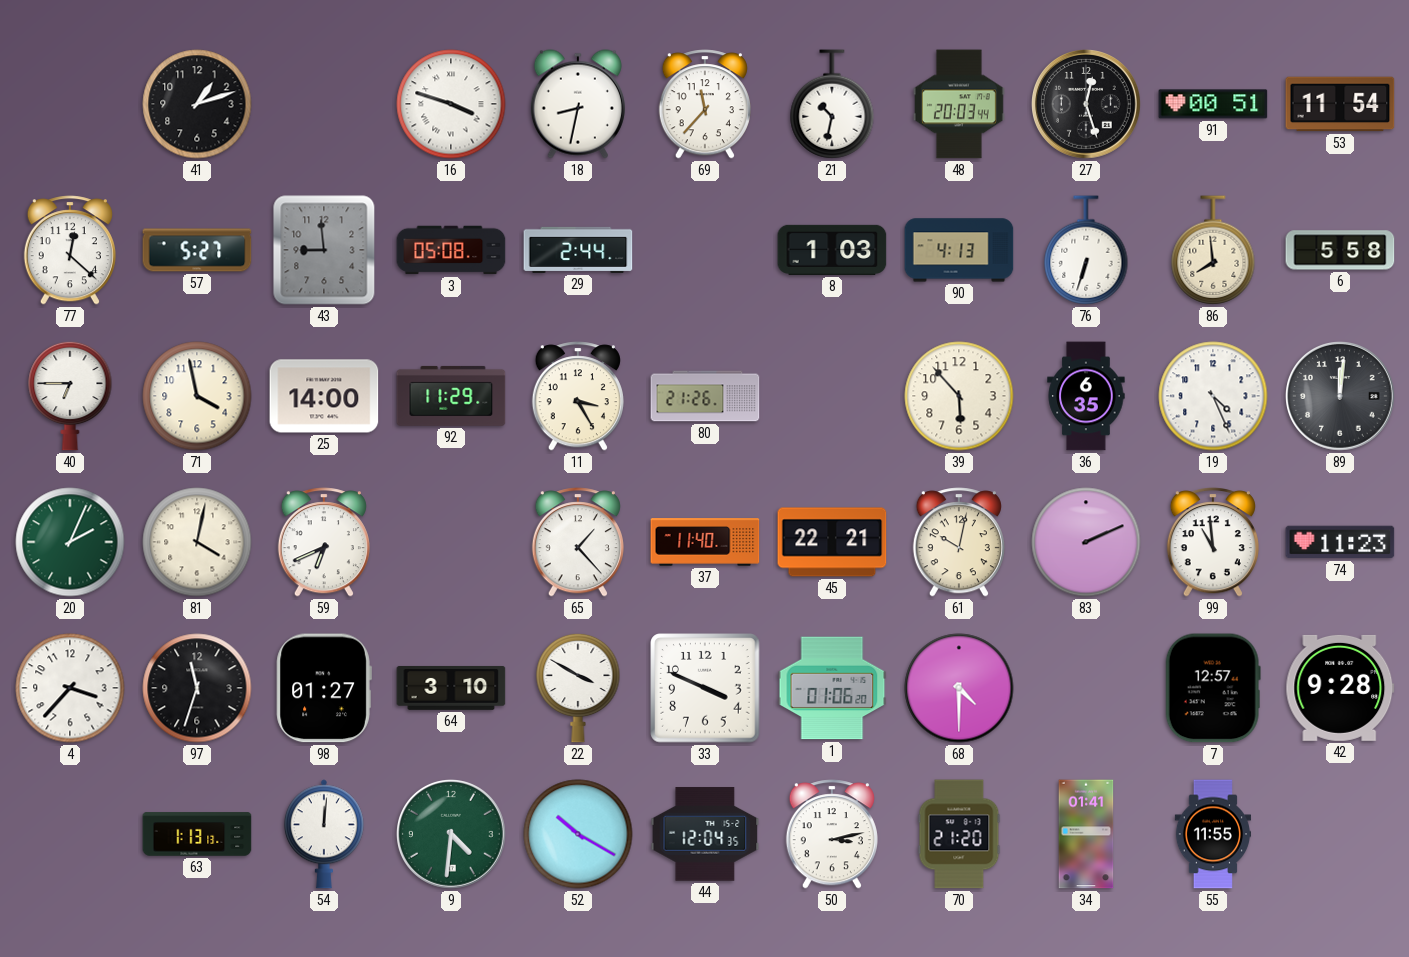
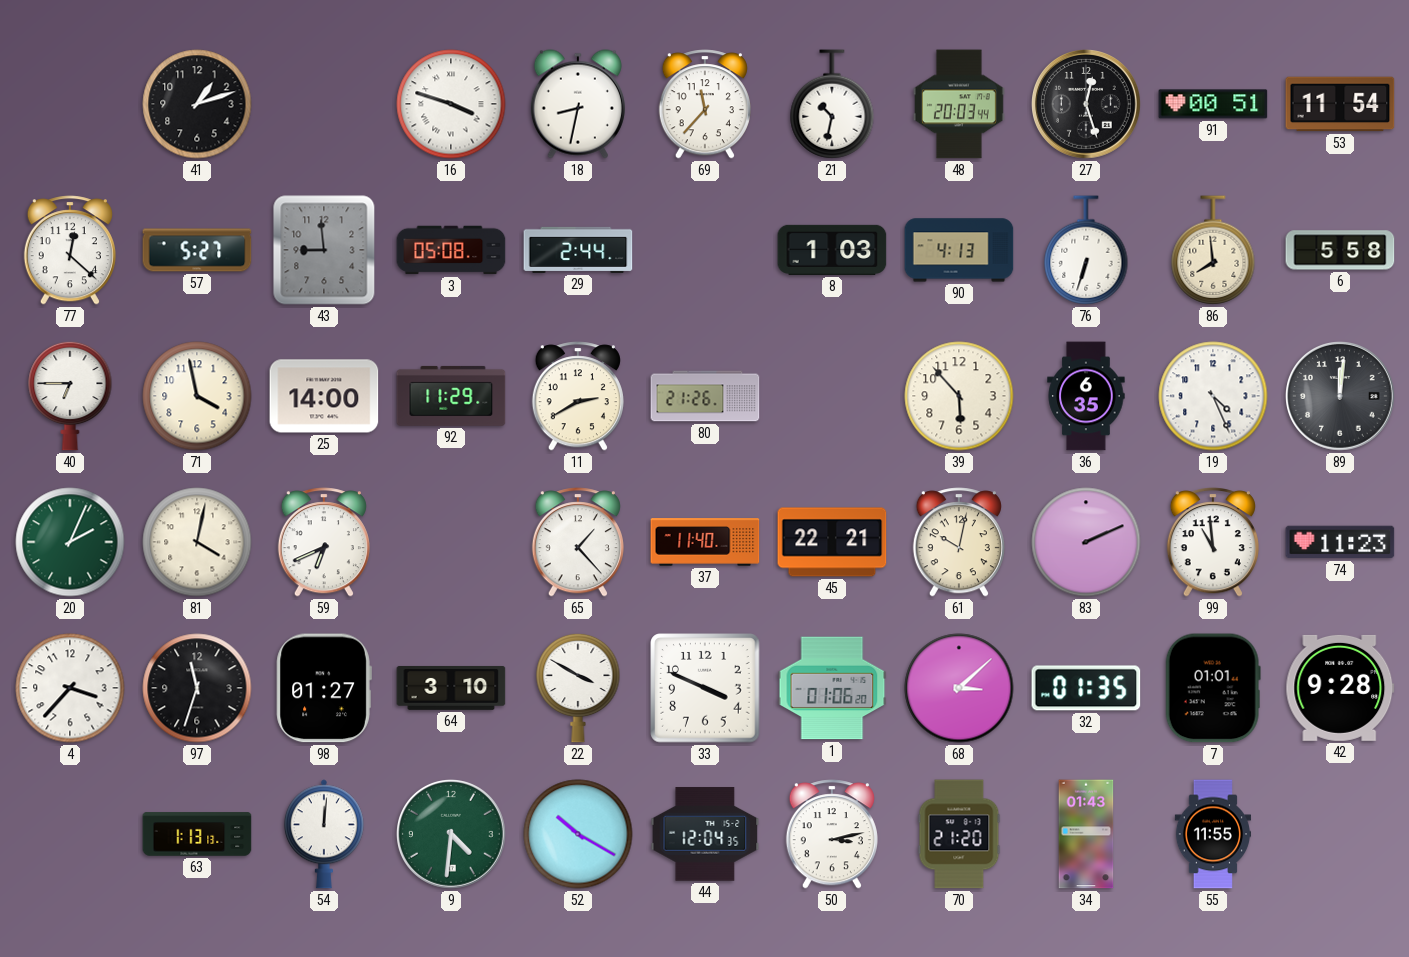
11: 3:25 -> 2:40
68: 4:30 -> 3:08
32: none -> 01:35
7: 12:57 -> 01:01
34: 01:41 -> 01:43
